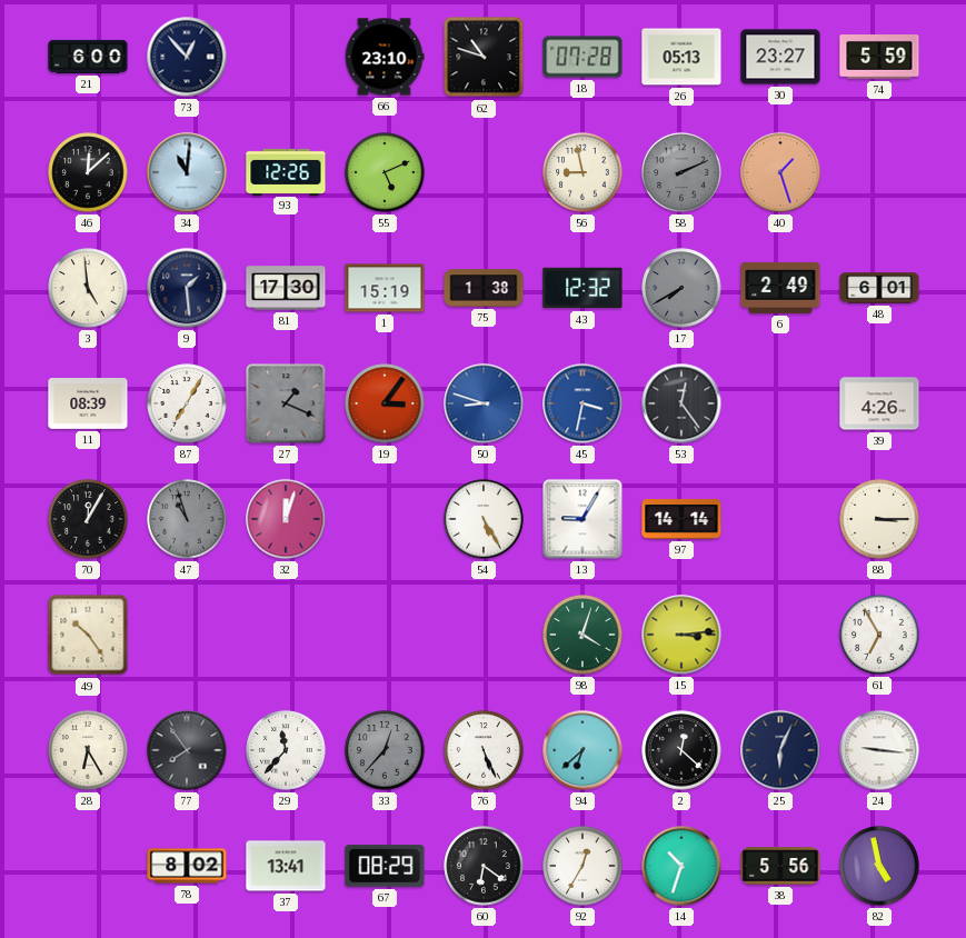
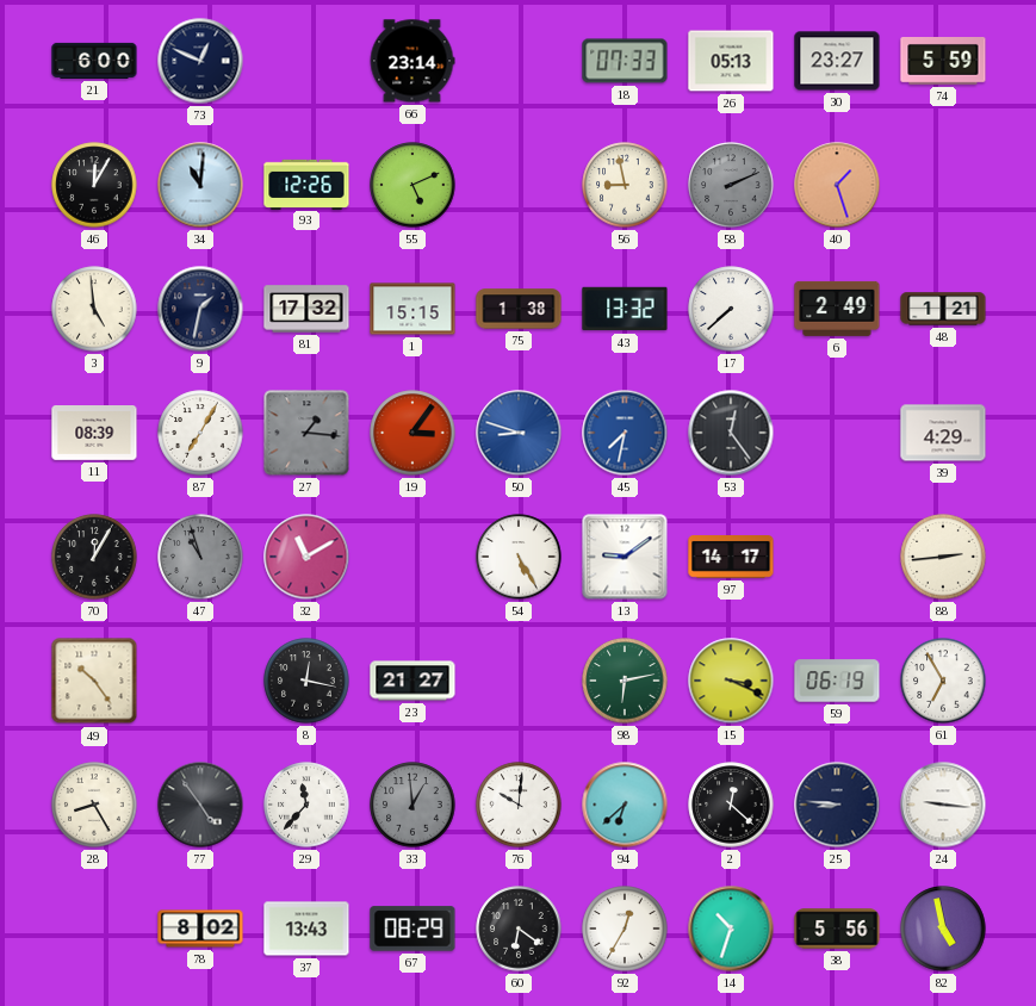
73: 12:53 -> 12:49
66: 23:10 -> 23:14
62: 10:48 -> none
18: 07:28 -> 07:33
46: 12:08 -> 12:05
9: 1:29 -> 1:32
81: 17:30 -> 17:32
1: 15:19 -> 15:15
43: 12:32 -> 13:32
17: 7:40 -> 7:38
17 dial: grey -> white
48: 6:01 -> 1:21
27: 1:19 -> 1:16
45: 3:32 -> 7:32
39: 4:26 -> 4:29
32: 12:03 -> 11:10
13: 9:05 -> 9:09
97: 14:14 -> 14:17
88: 3:15 -> 2:44
8: none -> 12:17
23: none -> 21:27
98: 4:03 -> 6:13
15: 3:14 -> 3:19
59: none -> 06:19
28: 6:25 -> 8:25
77: 7:54 -> 4:54
33: 12:37 -> 12:59
76: 5:26 -> 10:01
25: 6:04 -> 8:46
37: 13:41 -> 13:43
